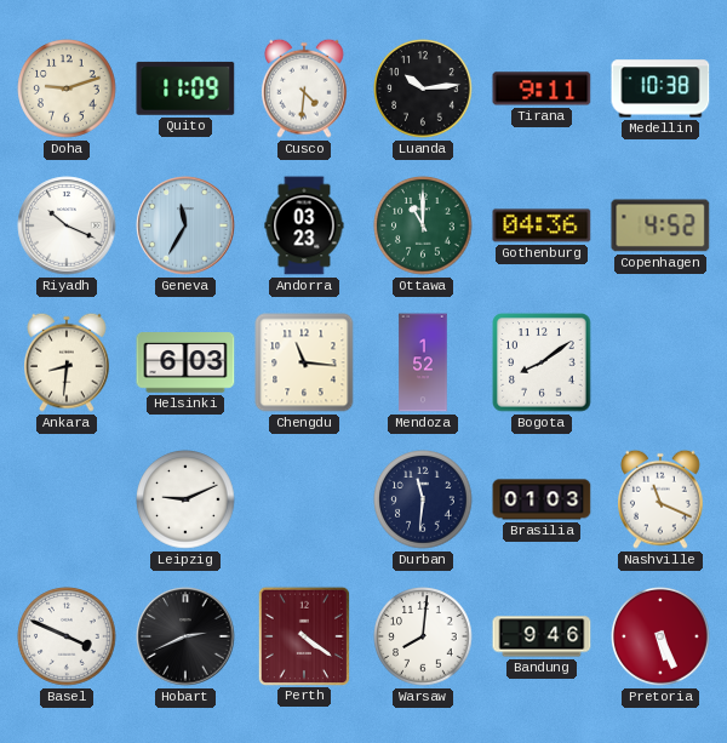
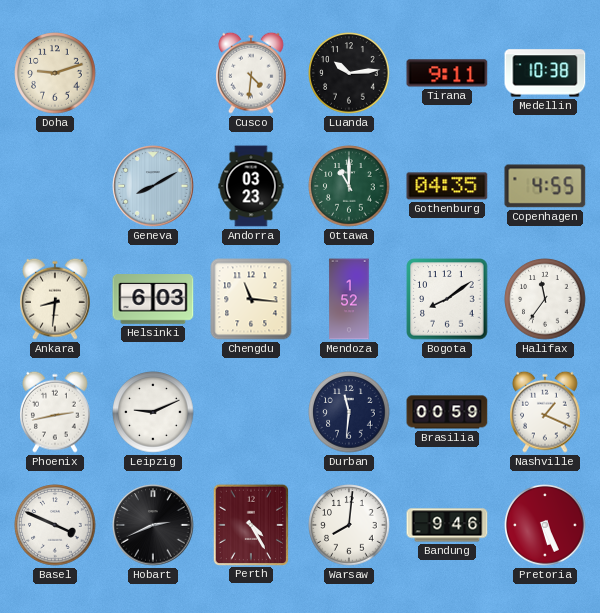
Quito: 11:09 -> none
Riyadh: 10:19 -> none
Geneva: 11:35 -> 8:10
Gothenburg: 04:36 -> 04:35
Copenhagen: 4:52 -> 4:55
Halifax: none -> 11:36
Phoenix: none -> 2:43
Brasilia: 01:03 -> 00:59
Nashville: 11:19 -> 1:19
Perth: 4:21 -> 4:25
